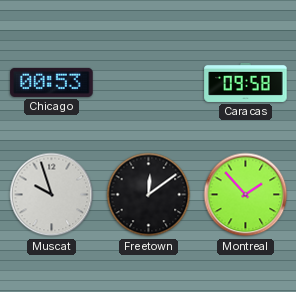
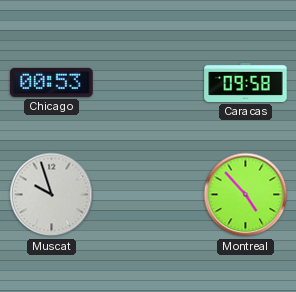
Freetown: 12:09 -> none
Montreal: 1:53 -> 4:53
